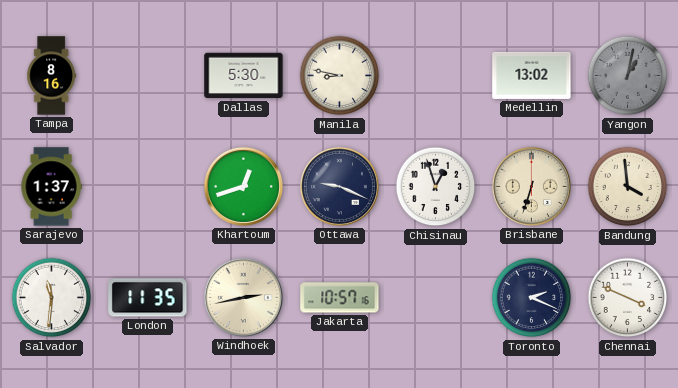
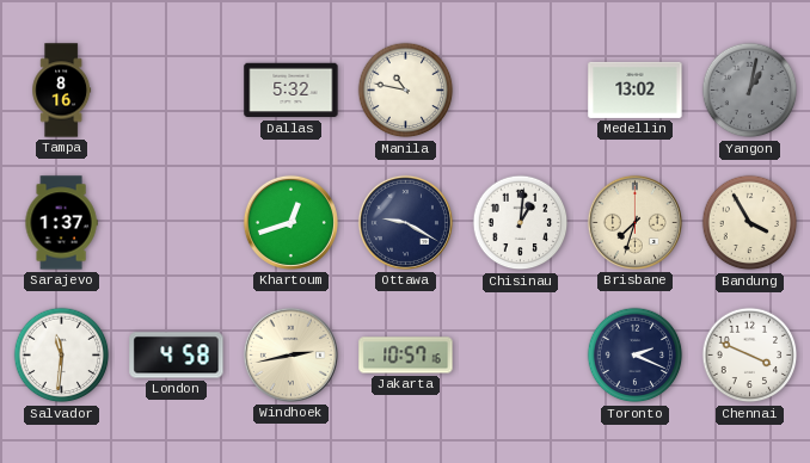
Dallas: 5:30 -> 5:32
Manila: 8:47 -> 10:47
Ottawa: 9:19 -> 9:20
Chisinau: 12:57 -> 1:01
Brisbane: 6:33 -> 7:33
Bandung: 3:59 -> 3:55
London: 11:35 -> 4:58
